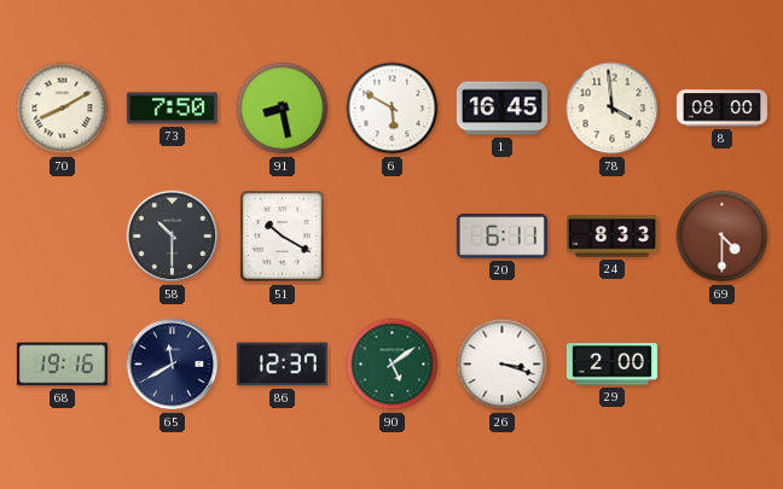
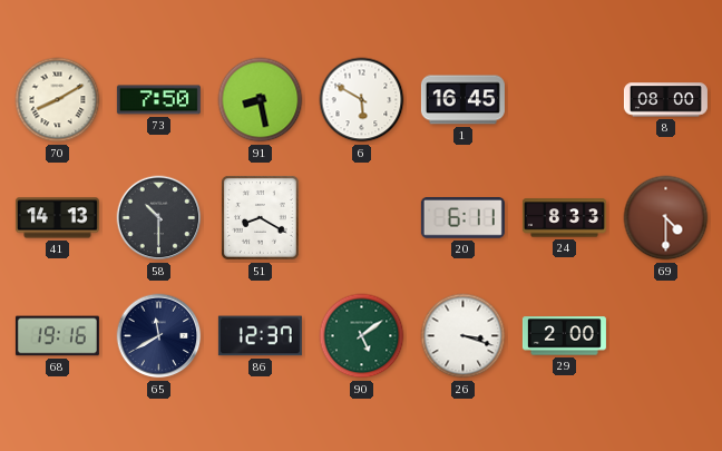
78: 3:59 -> none
41: none -> 14:13
51: 10:20 -> 8:20
